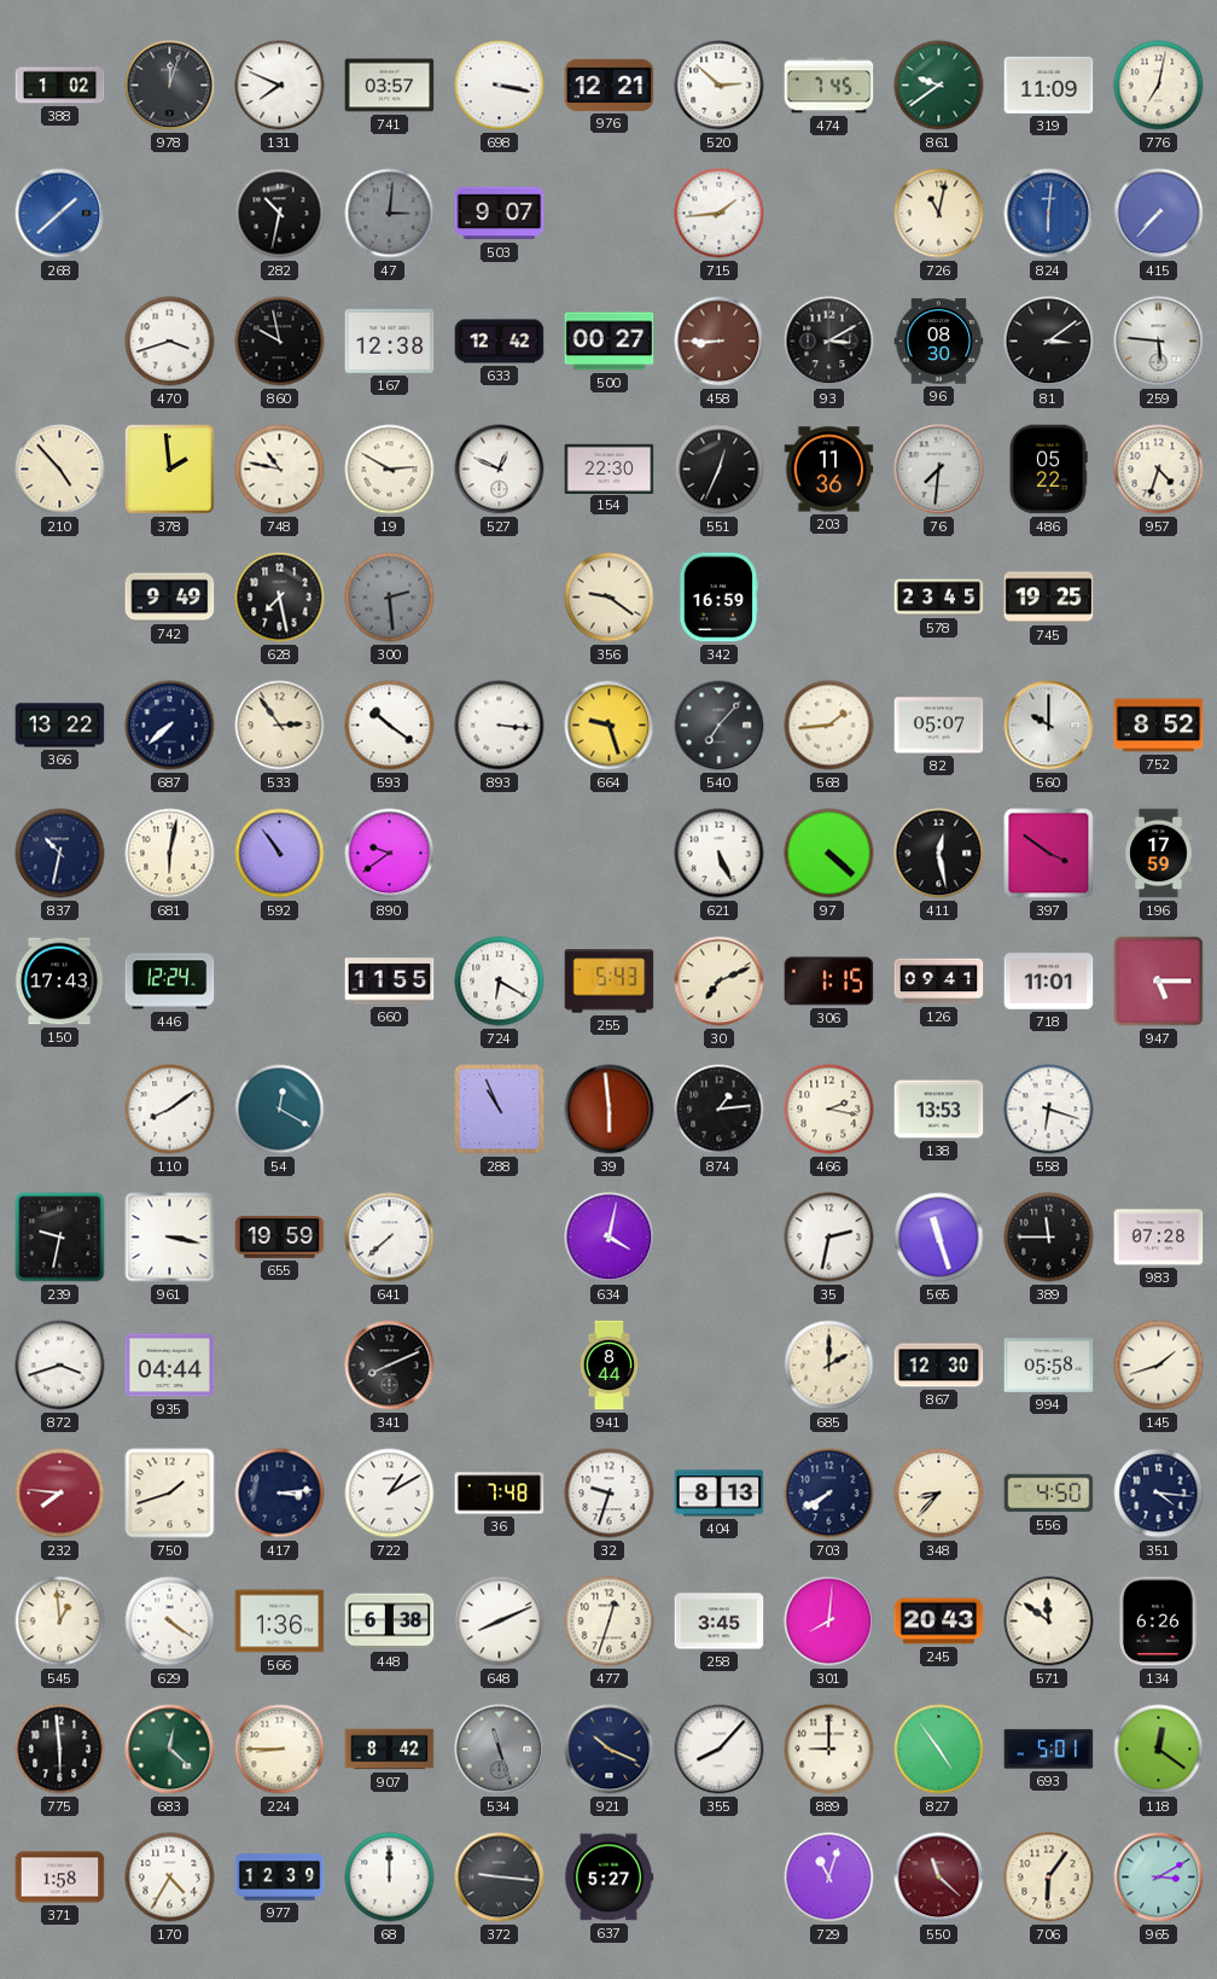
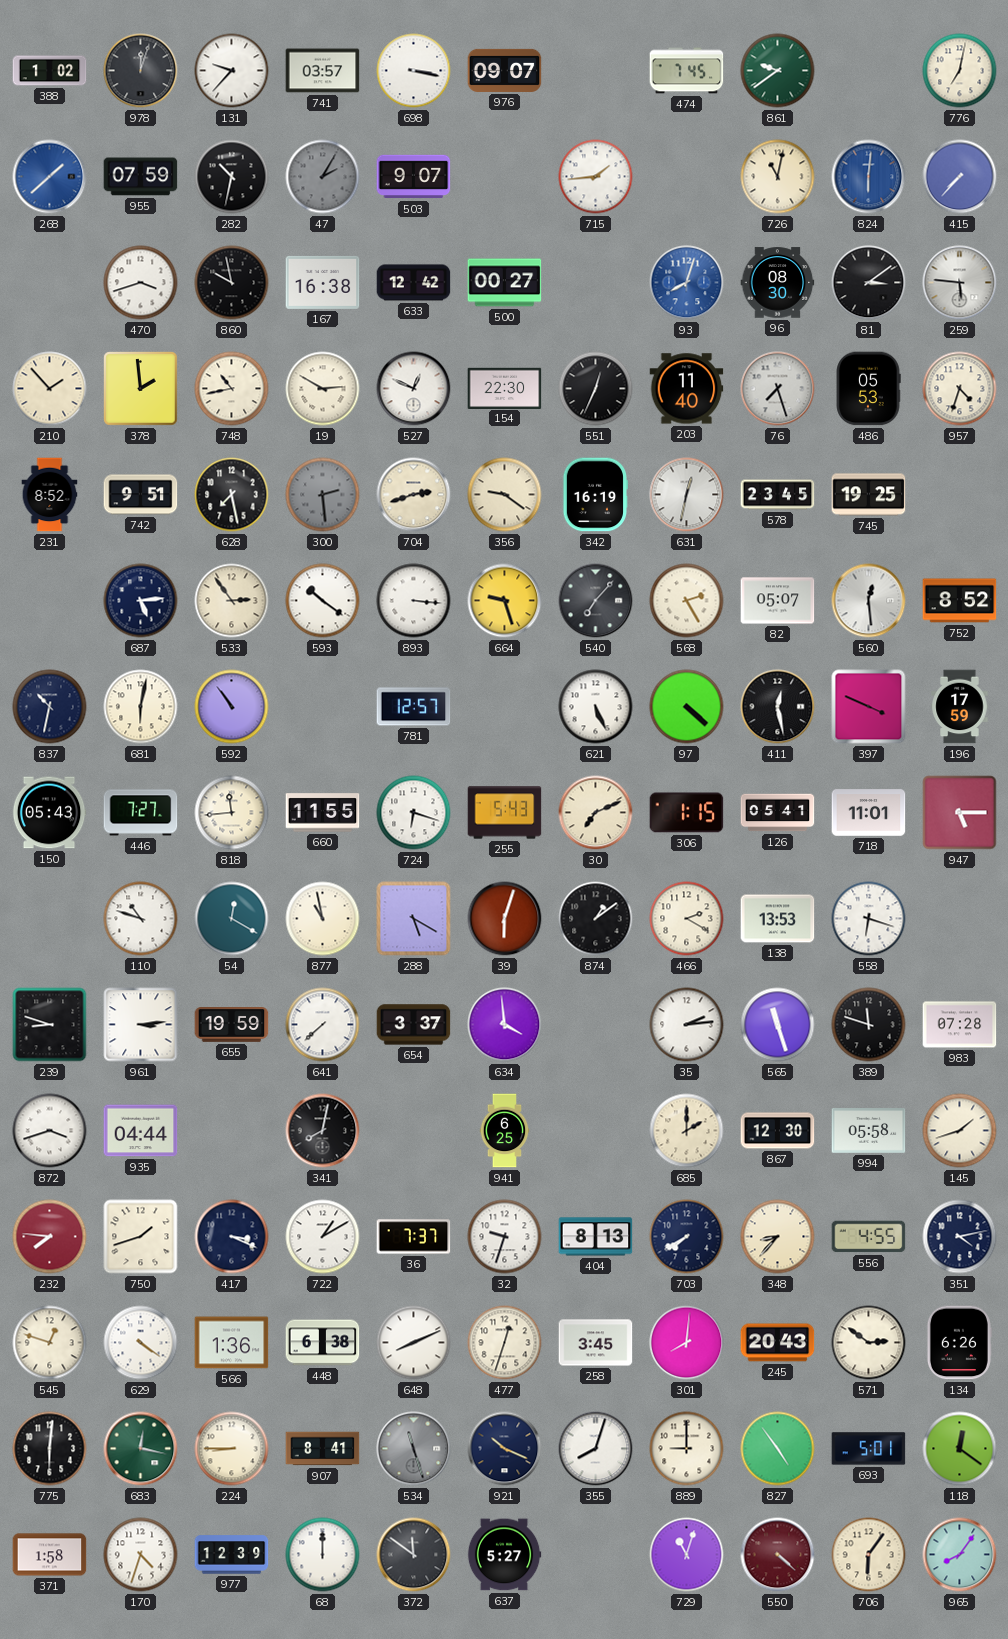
131: 7:49 -> 9:37
976: 12:21 -> 09:07
520: 2:52 -> none
319: 11:09 -> none
955: none -> 07:59
47: 3:01 -> 2:05
167: 12:38 -> 16:38
458: 8:45 -> none
93: 3:10 -> 8:03
93 dial: black -> blue
210: 4:53 -> 1:53
748: 10:47 -> 10:43
203: 11:36 -> 11:40
76: 7:31 -> 7:27
486: 05:22 -> 05:53
231: none -> 8:52
742: 9:49 -> 9:51
704: none -> 2:42
342: 16:59 -> 16:19
631: none -> 12:32
366: 13:22 -> none
687: 7:38 -> 5:14
568: 1:44 -> 2:25
560: 10:00 -> 12:29
890: 9:39 -> none
781: none -> 12:57
397: 3:51 -> 3:49
150: 17:43 -> 05:43
446: 12:24 -> 7:27
818: none -> 11:44
724: 6:20 -> 6:18
126: 09:41 -> 05:41
110: 8:09 -> 10:48
877: none -> 10:58
288: 10:56 -> 5:20
39: 5:59 -> 6:03
874: 1:14 -> 1:09
466: 2:17 -> 2:20
239: 9:32 -> 8:48
961: 3:17 -> 3:14
654: none -> 3:37
634: 4:02 -> 3:59
35: 2:32 -> 2:14
389: 11:45 -> 11:48
341: 8:11 -> 8:02
941: 8:44 -> 6:25
417: 3:14 -> 3:19
36: 7:48 -> 7:37
556: 4:50 -> 4:55
351: 4:16 -> 4:13
545: 12:59 -> 12:48
571: 11:51 -> 2:51
775: 5:59 -> 6:01
683: 12:22 -> 12:17
907: 8:42 -> 8:41
355: 8:07 -> 8:03
170: 4:35 -> 4:33
372: 9:16 -> 11:51
550: 11:22 -> 4:22
965: 3:10 -> 8:06
